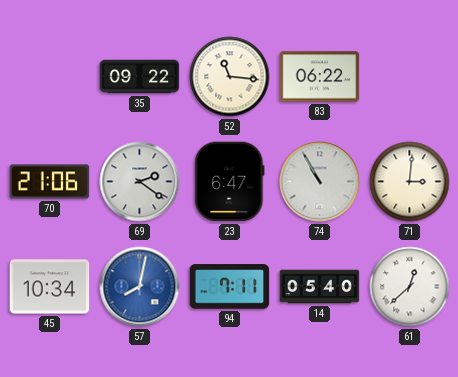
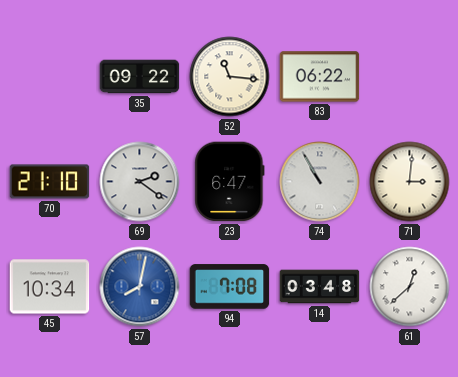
70: 21:06 -> 21:10
94: 7:11 -> 7:08
14: 05:40 -> 03:48
